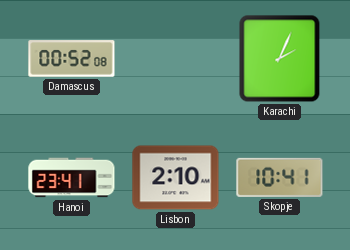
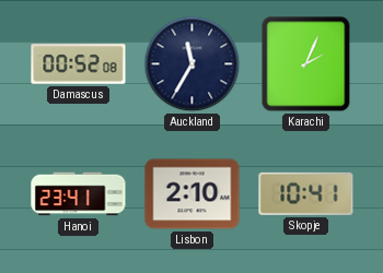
Auckland: none -> 11:35
